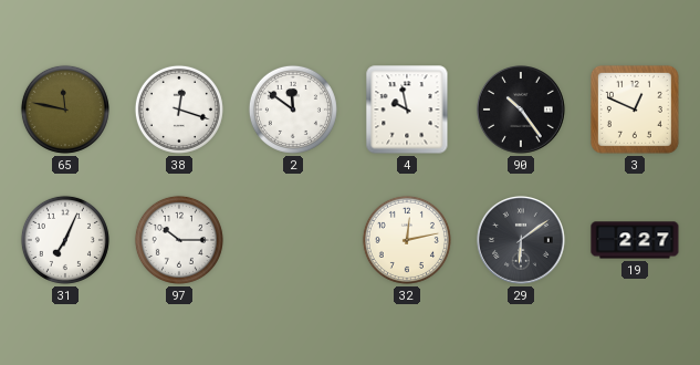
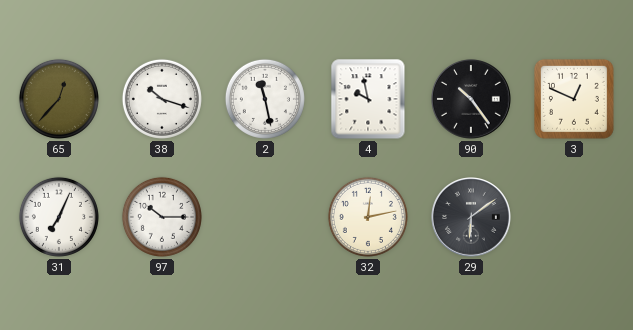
65: 11:47 -> 12:37
38: 12:18 -> 10:18
2: 11:51 -> 11:28
19: 2:27 -> none
